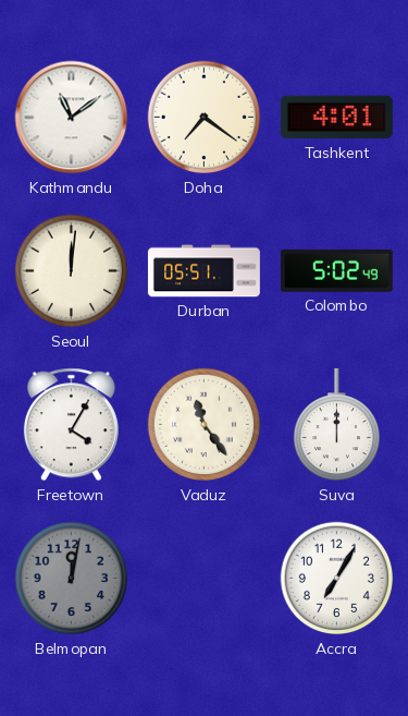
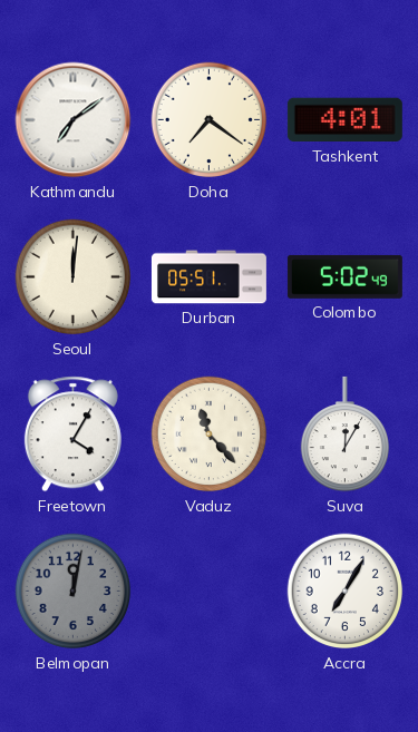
Kathmandu: 11:09 -> 7:09
Vaduz: 11:24 -> 11:23
Suva: 12:00 -> 12:05
